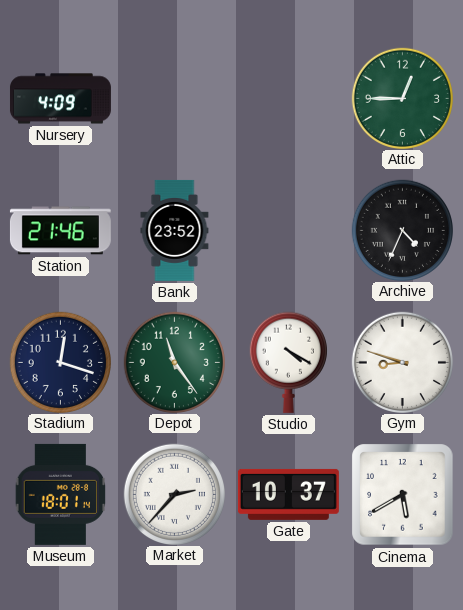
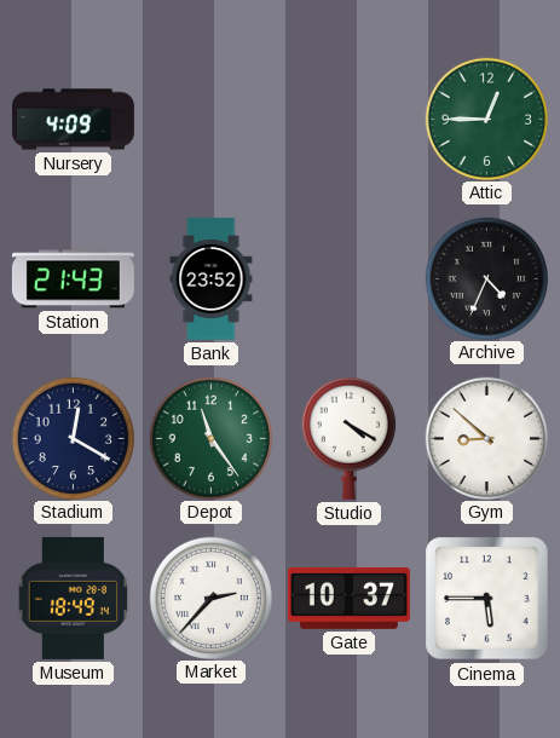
Station: 21:46 -> 21:43
Stadium: 12:18 -> 12:20
Gym: 8:48 -> 8:52
Museum: 18:01 -> 18:49
Cinema: 5:40 -> 5:45
